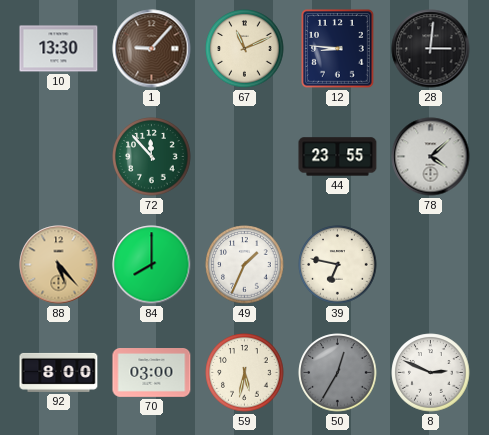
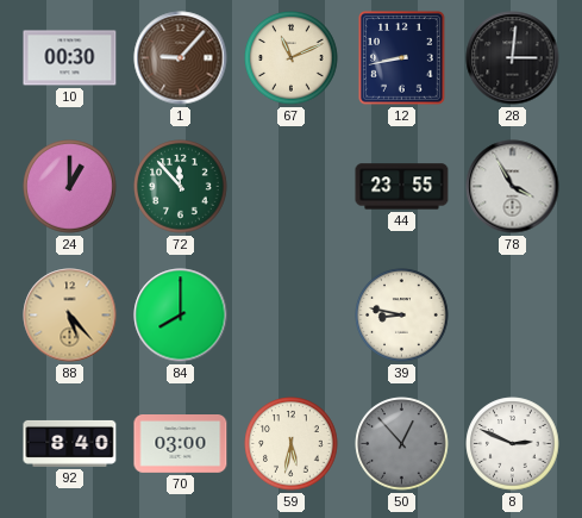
10: 13:30 -> 00:30
12: 8:46 -> 8:43
24: none -> 1:00
78: 4:08 -> 3:55
49: 1:34 -> none
39: 6:47 -> 8:47
92: 8:00 -> 8:40
50: 12:35 -> 12:53
